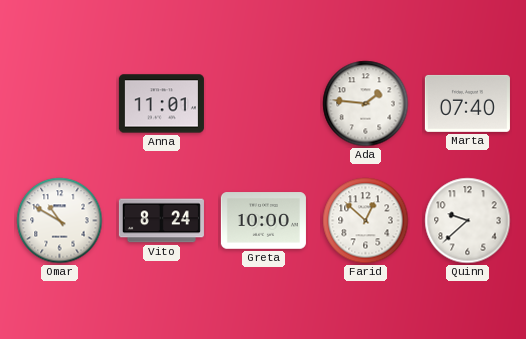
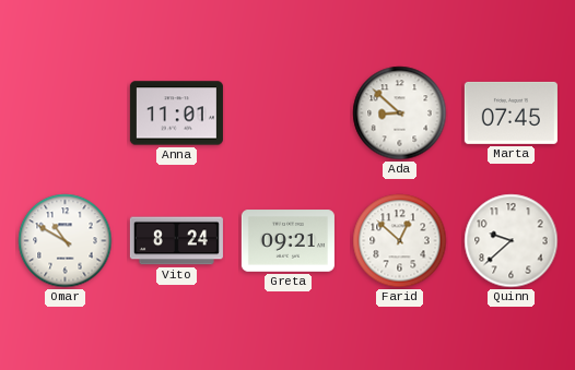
Ada: 1:46 -> 8:52
Marta: 07:40 -> 07:45
Greta: 10:00 -> 09:21
